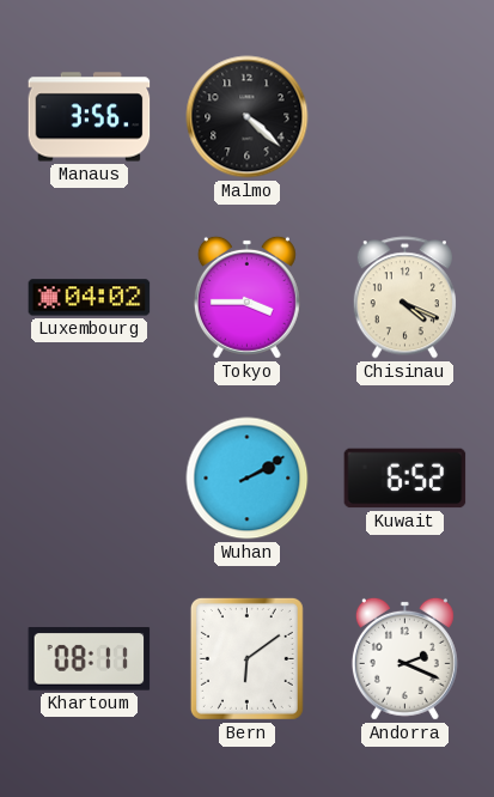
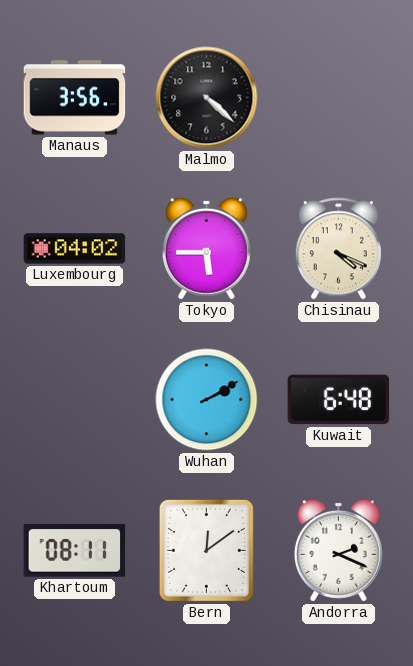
Tokyo: 3:45 -> 5:45
Kuwait: 6:52 -> 6:48
Bern: 6:09 -> 12:09
